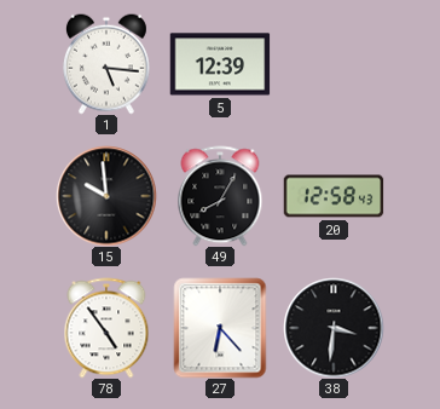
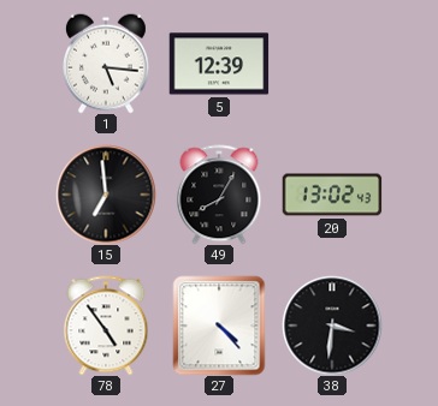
15: 9:59 -> 6:59
20: 12:58 -> 13:02
27: 6:23 -> 4:23
